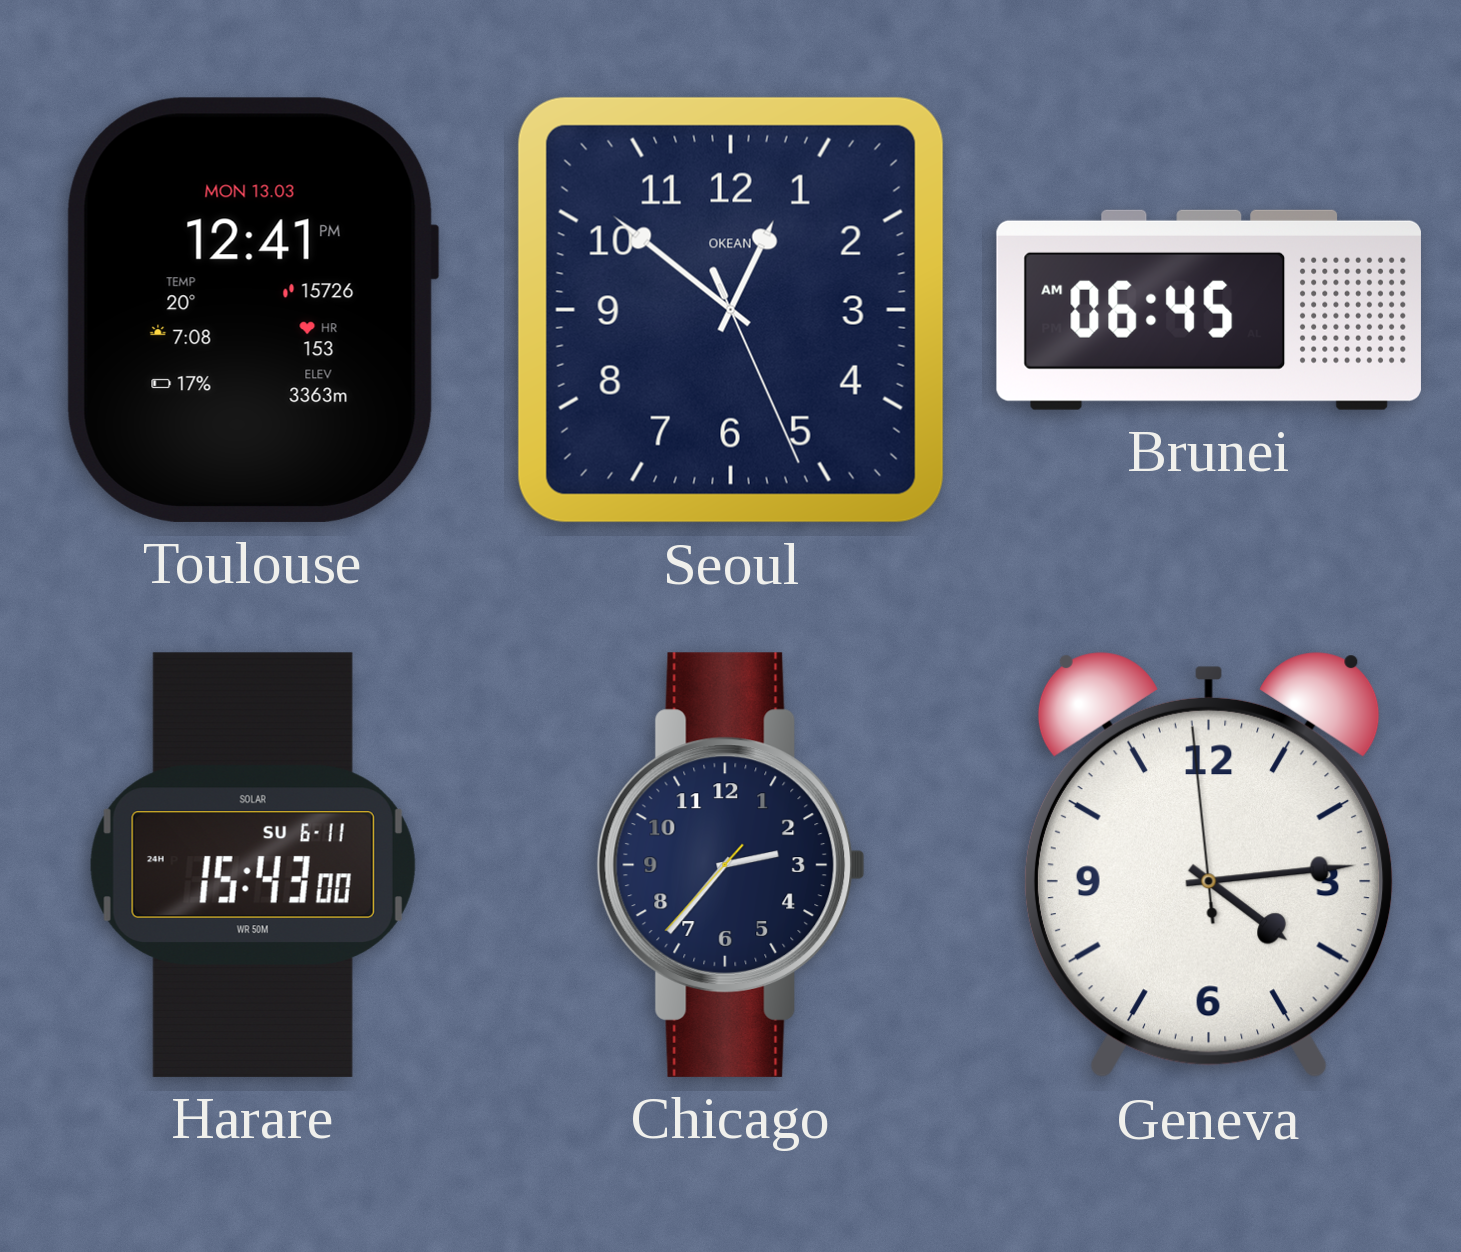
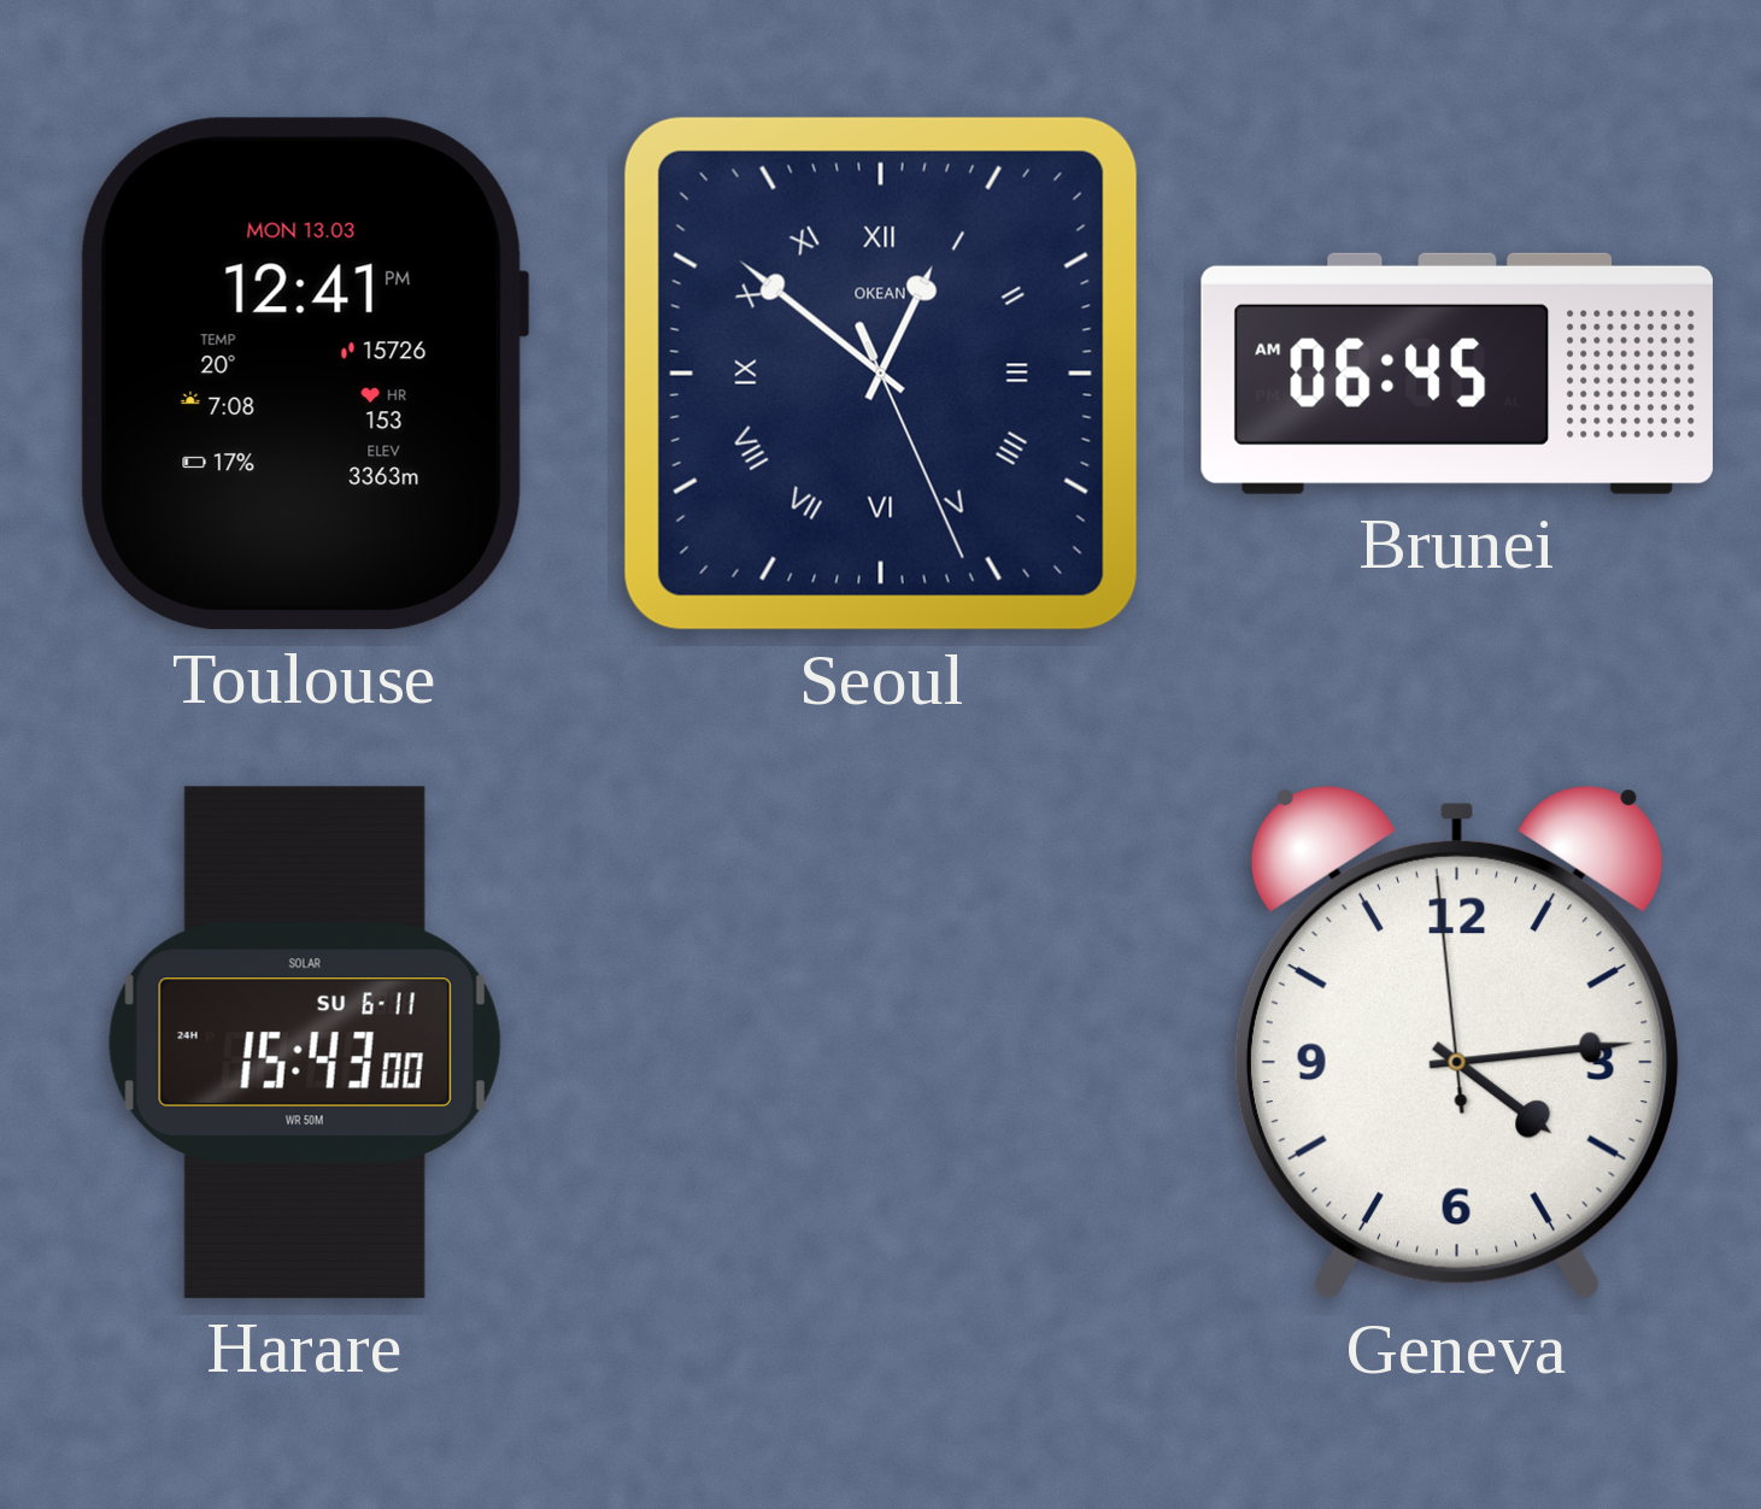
Seoul numerals: Arabic -> Roman
Chicago: 2:36 -> none
